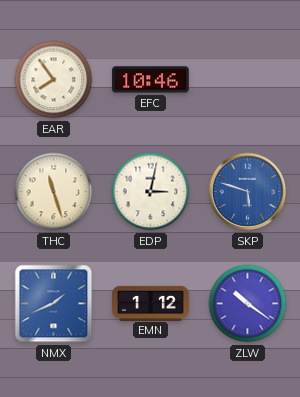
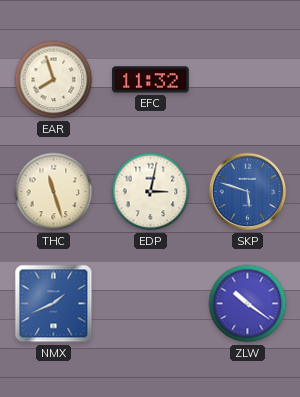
EAR: 7:54 -> 7:57
EFC: 10:46 -> 11:32
EMN: 1:12 -> none
